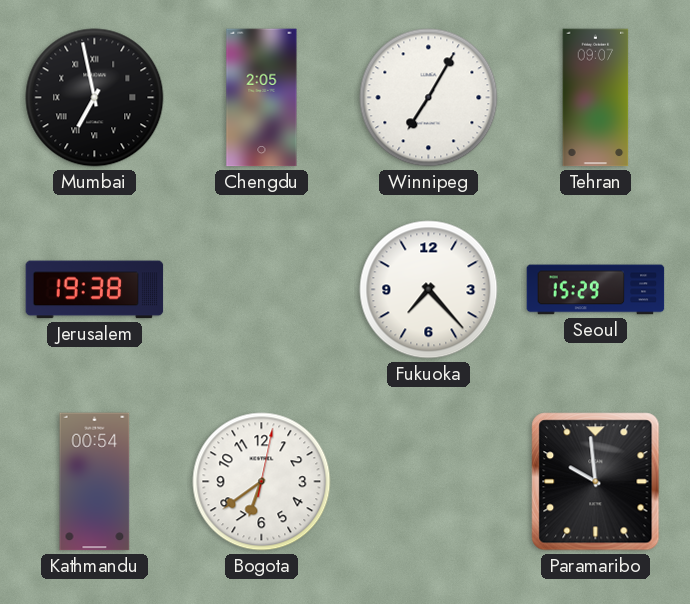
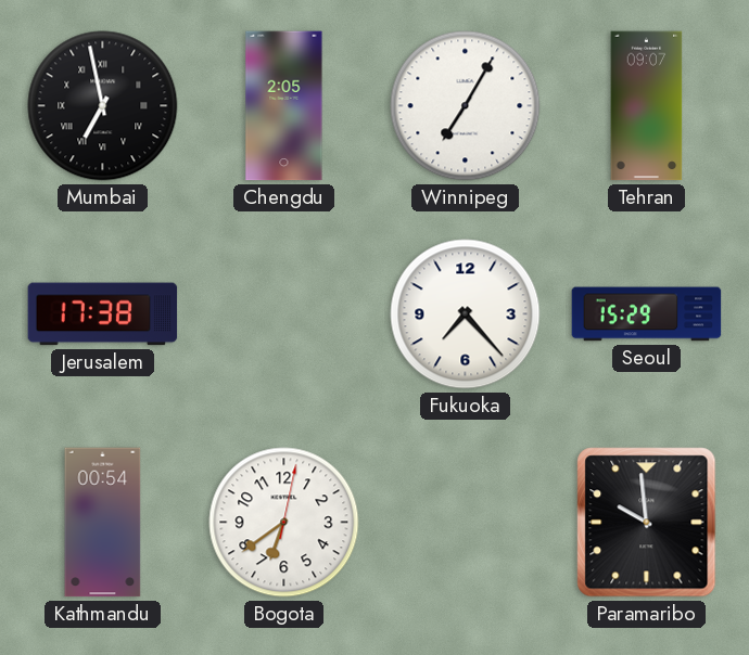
Jerusalem: 19:38 -> 17:38
